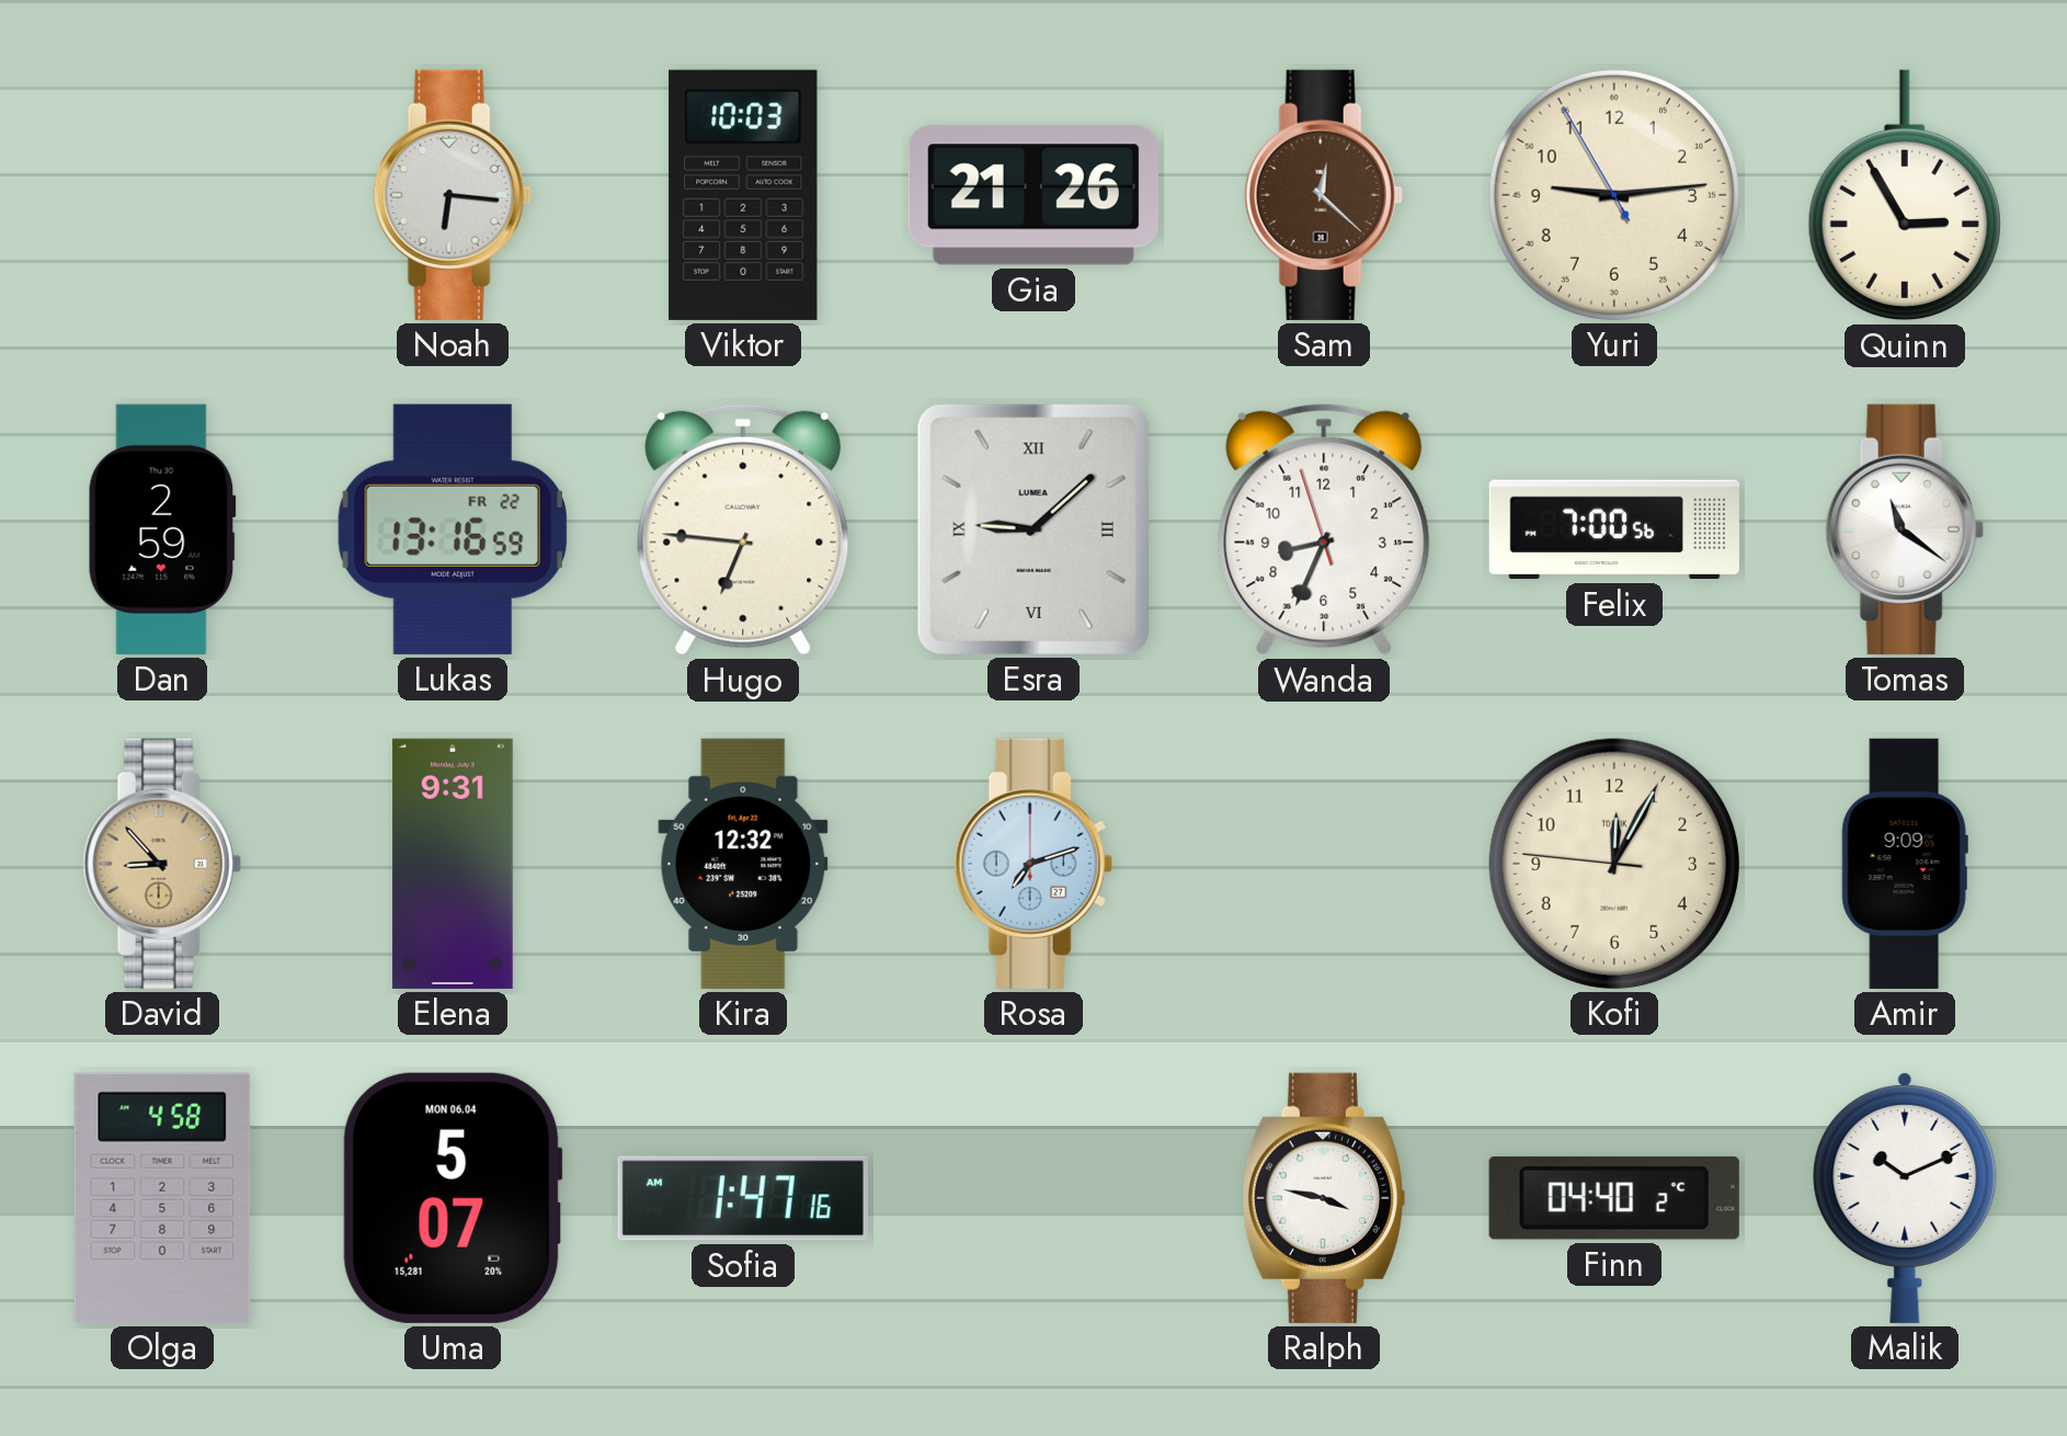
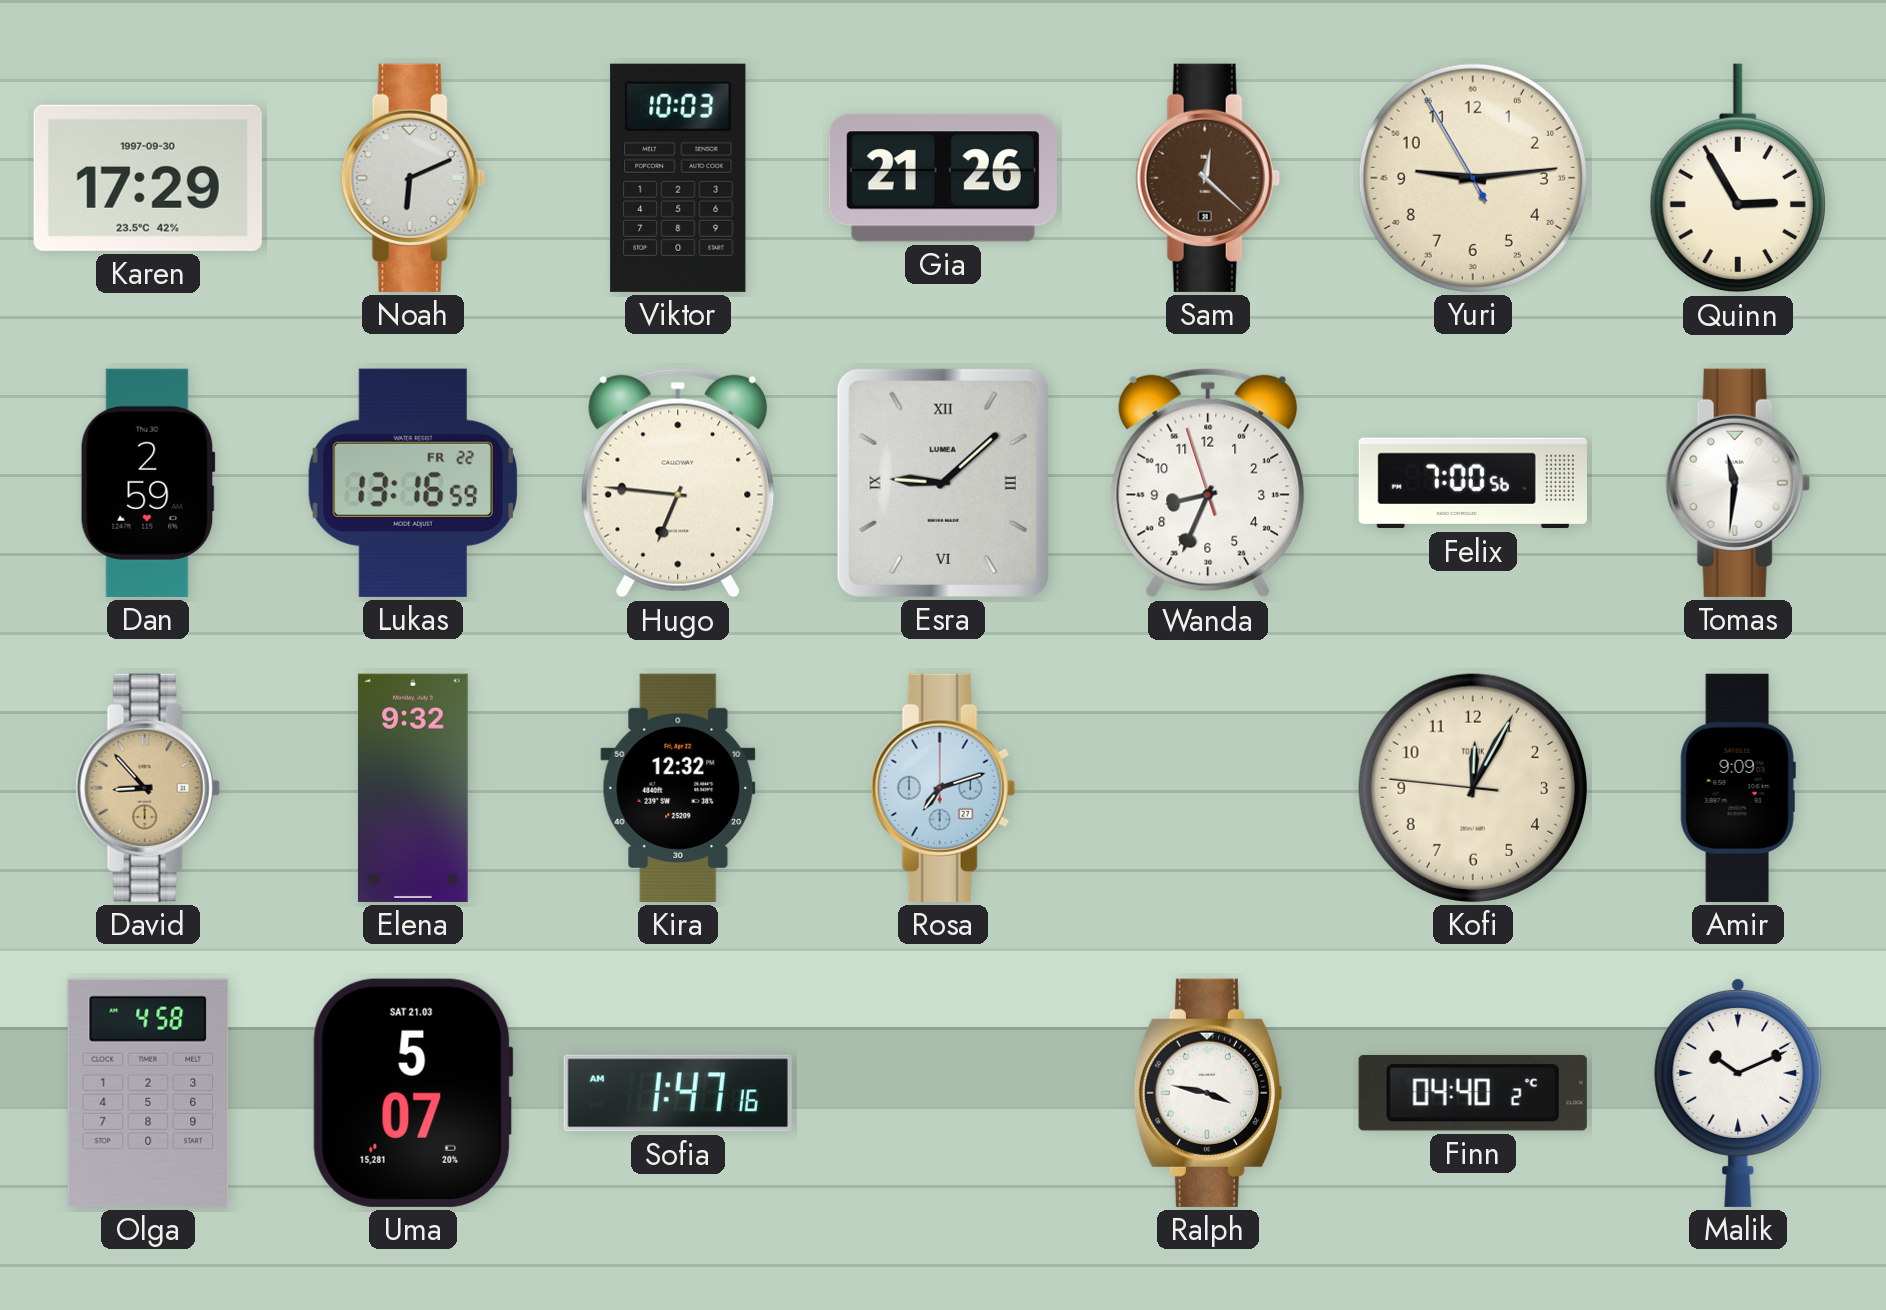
Karen: none -> 17:29
Noah: 6:16 -> 6:11
Tomas: 11:21 -> 11:31
Elena: 9:31 -> 9:32
Uma date: MON 06.04 -> SAT 21.03
